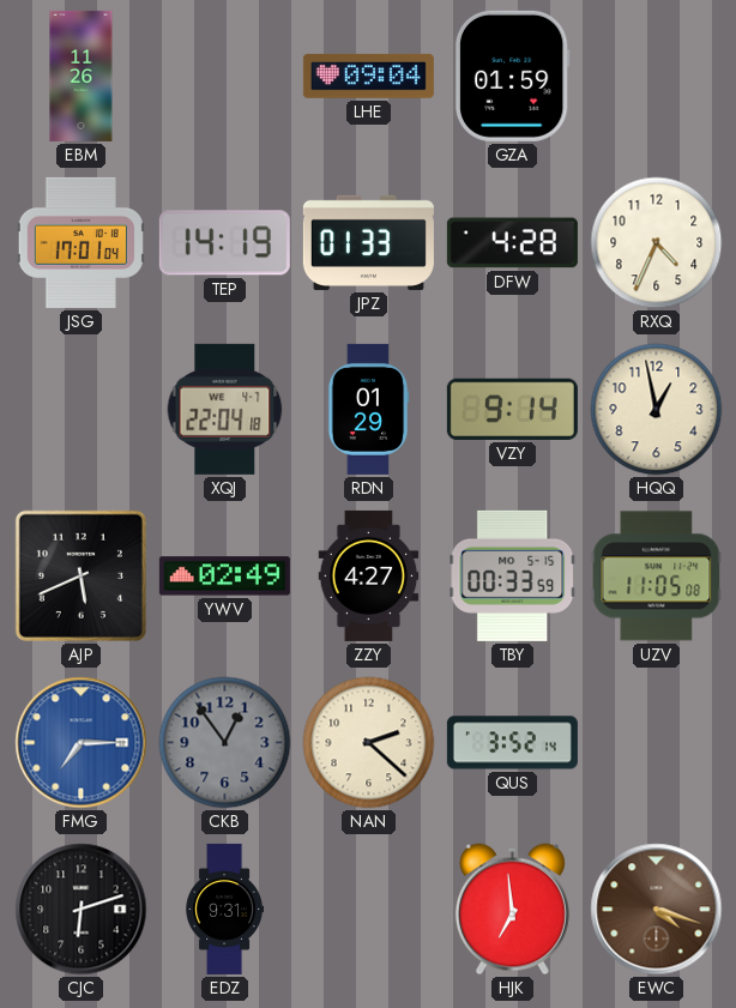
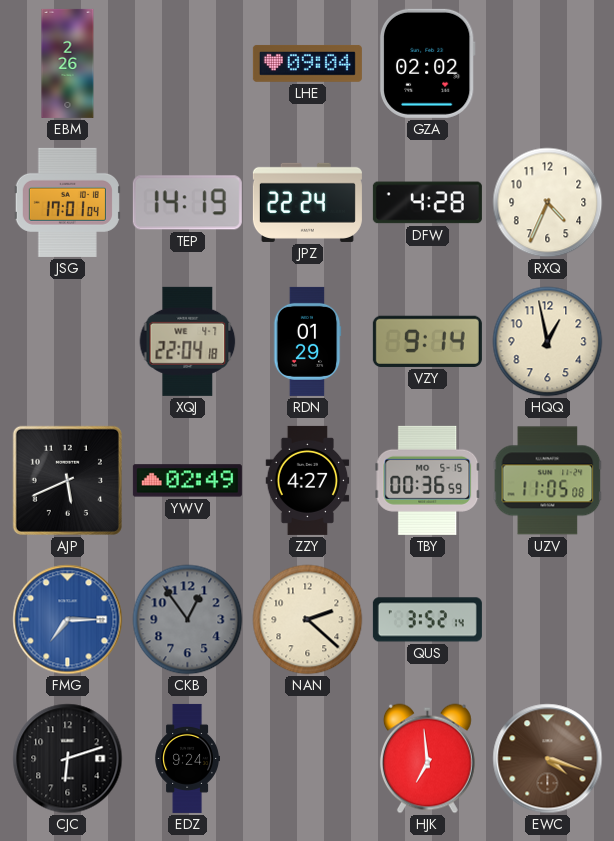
EBM: 11:26 -> 2:26
GZA: 01:59 -> 02:02
JPZ: 01:33 -> 22:24
TBY: 00:33 -> 00:36
EDZ: 9:31 -> 9:24
